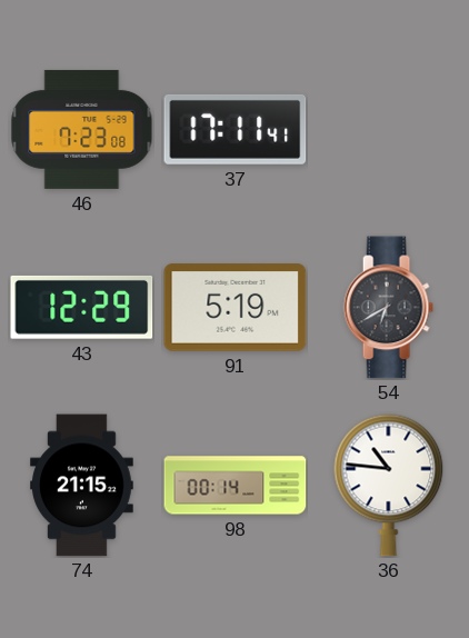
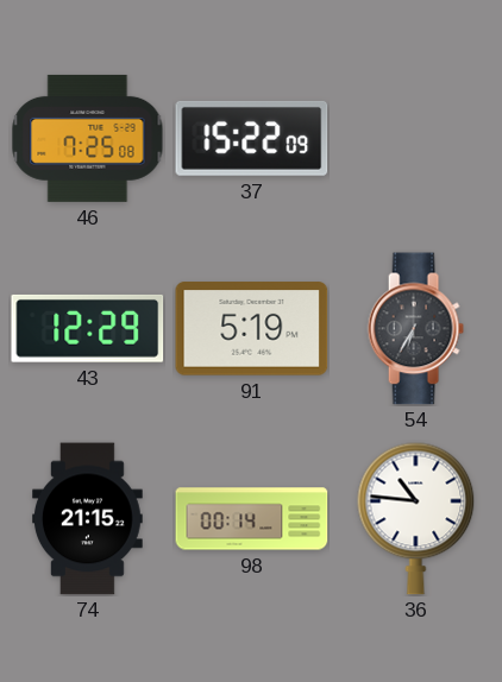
46: 7:23 -> 7:25
37: 17:11 -> 15:22
54: 6:40 -> 6:35
